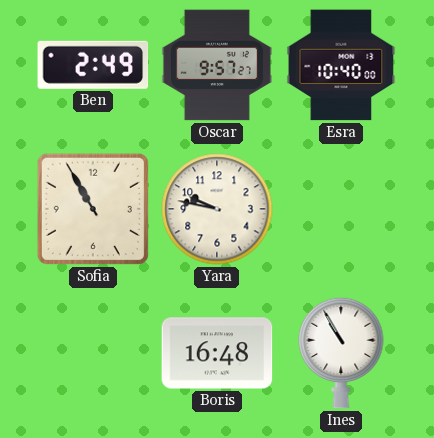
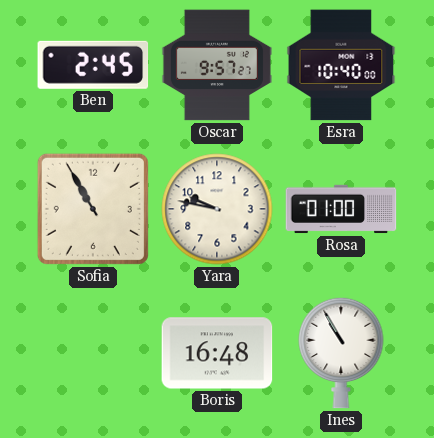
Ben: 2:49 -> 2:45
Rosa: none -> 01:00
